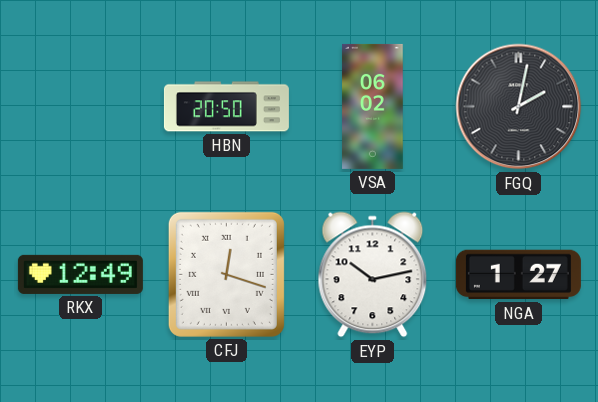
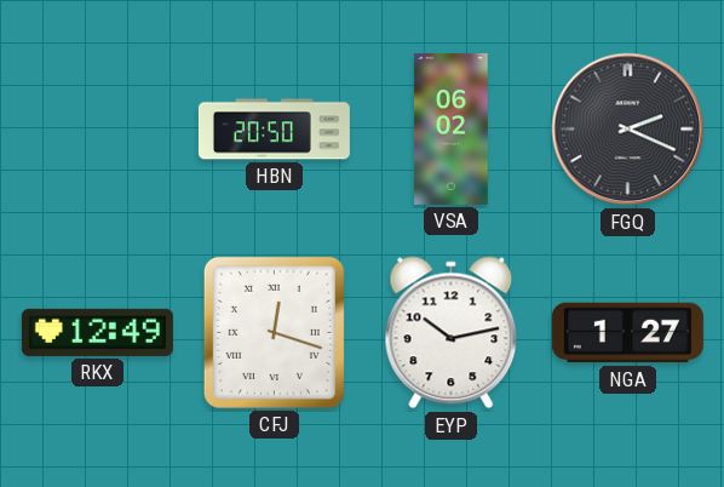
FGQ: 2:02 -> 2:19
